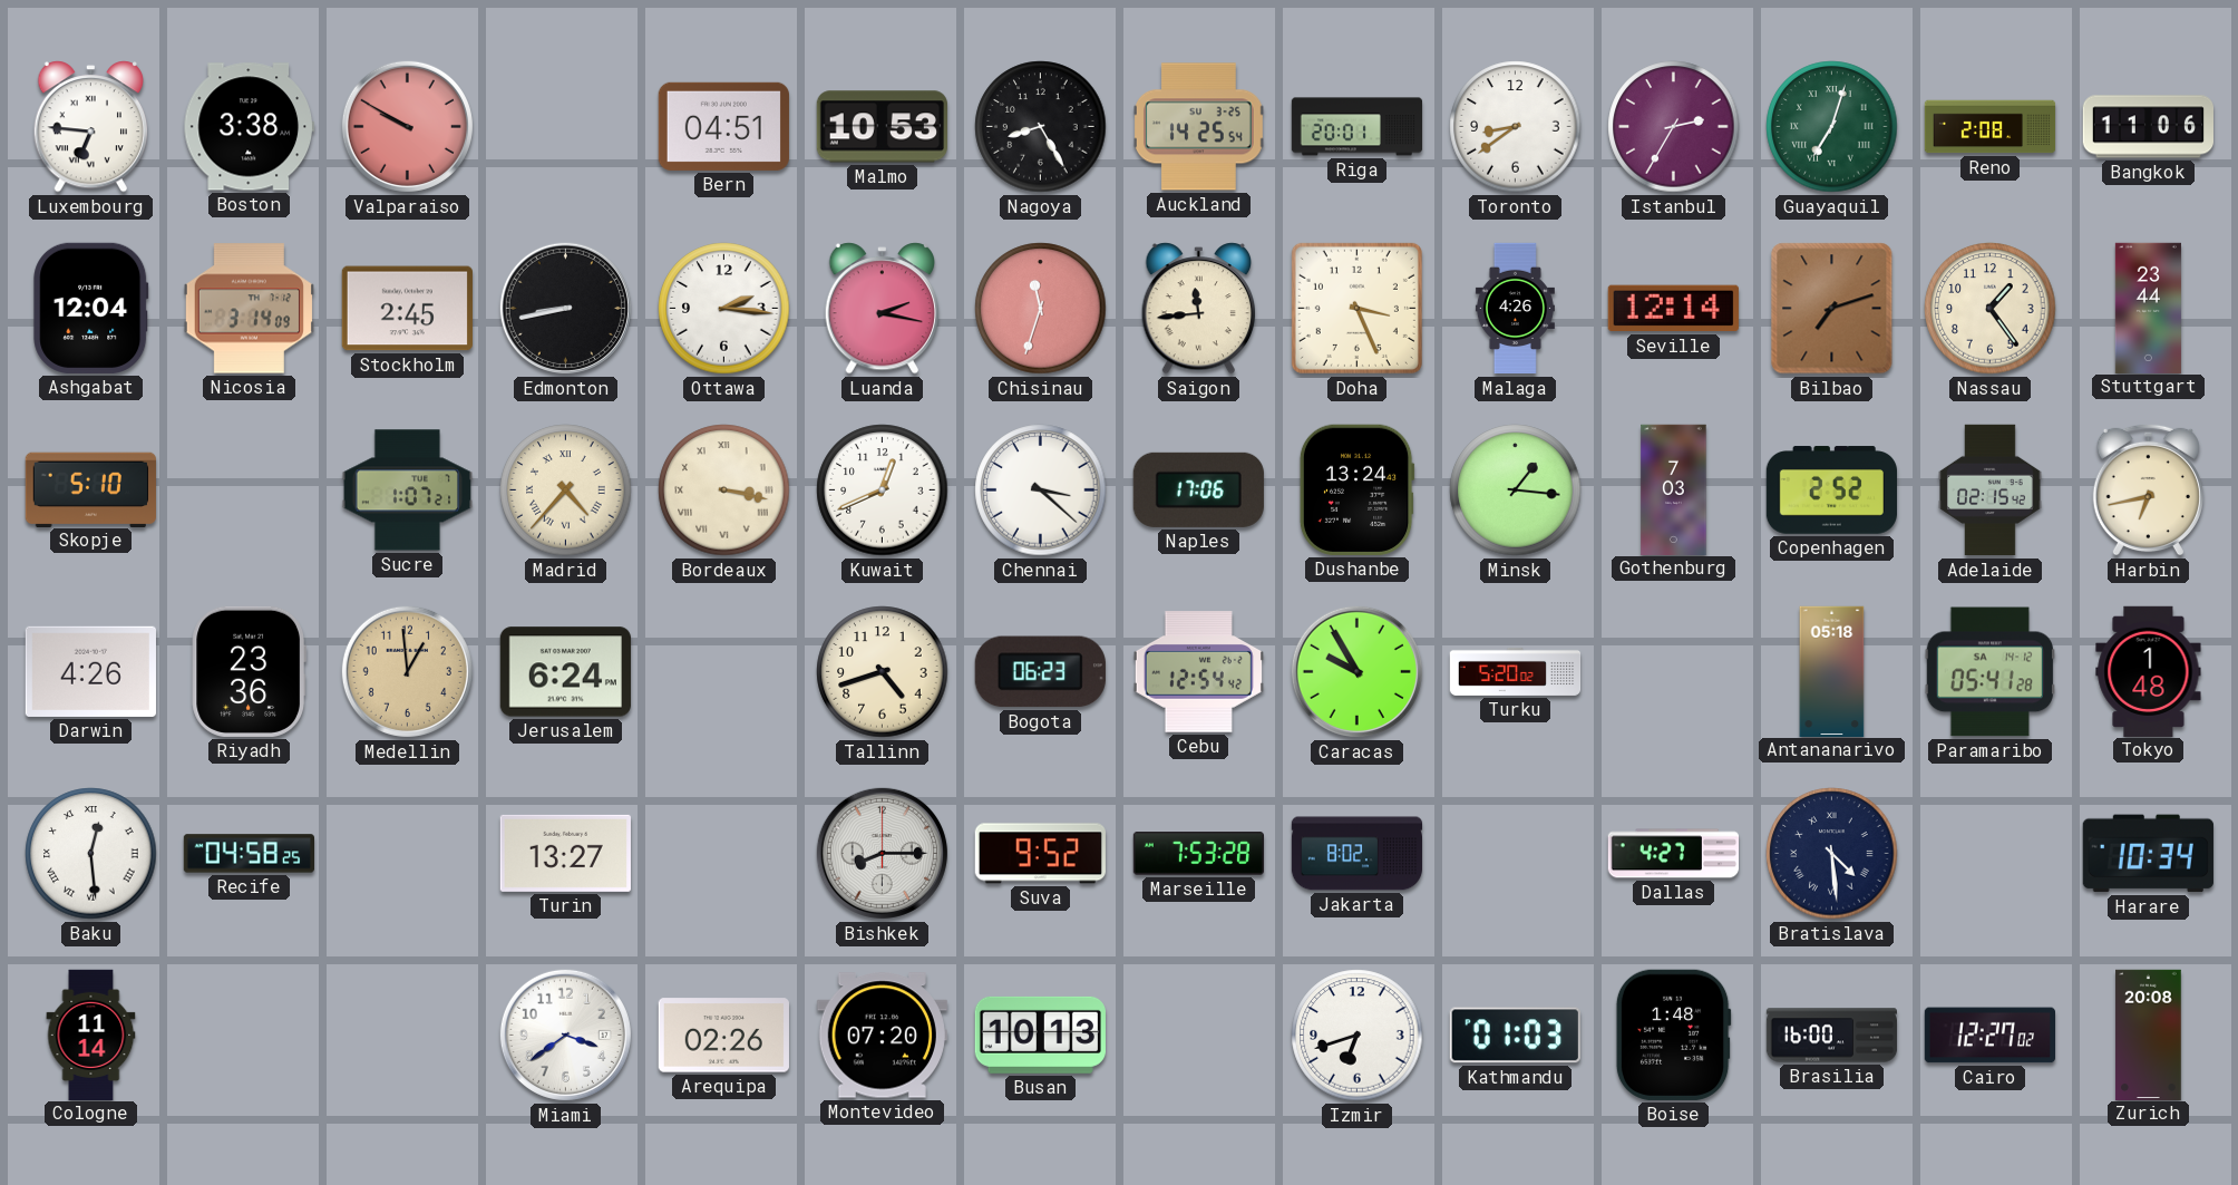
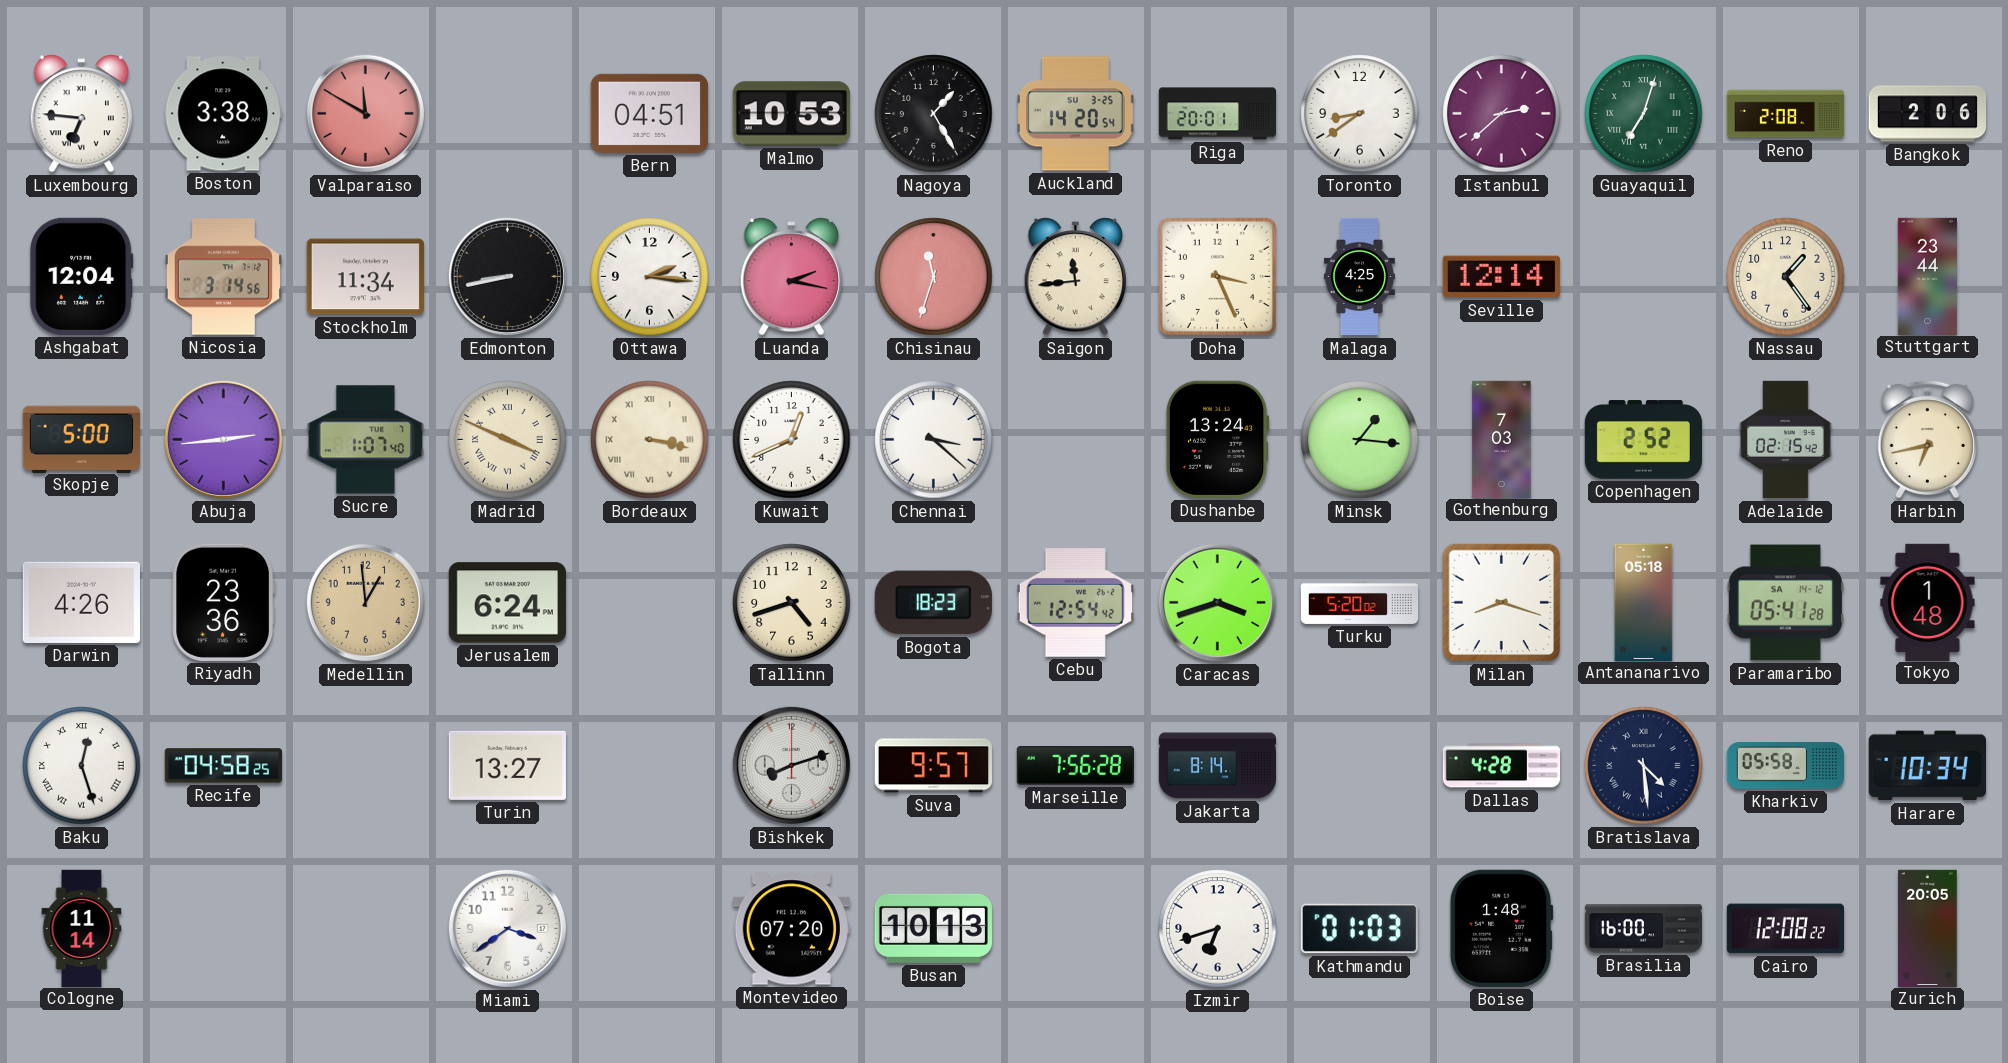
Valparaiso: 9:50 -> 11:50
Nagoya: 8:25 -> 1:25
Auckland: 14:25 -> 14:20
Istanbul: 2:35 -> 2:38
Bangkok: 11:06 -> 2:06
Nicosia: 3:14:09 -> 3:14:56
Stockholm: 2:45 -> 11:34
Malaga: 4:26 -> 4:25
Bilbao: 7:12 -> none
Skopje: 5:10 -> 5:00
Abuja: none -> 2:44
Sucre: 1:07:21 -> 1:07:40
Madrid: 4:37 -> 3:49
Naples: 17:06 -> none
Bogota: 06:23 -> 18:23
Caracas: 9:55 -> 3:42
Milan: none -> 8:18
Baku: 12:29 -> 12:27
Bishkek: 8:15 -> 8:12
Suva: 9:52 -> 9:57
Marseille: 7:53 -> 7:56
Jakarta: 8:02 -> 8:14
Dallas: 4:27 -> 4:28
Kharkiv: none -> 05:58
Arequipa: 02:26 -> none
Cairo: 12:27 -> 12:08
Zurich: 20:08 -> 20:05
